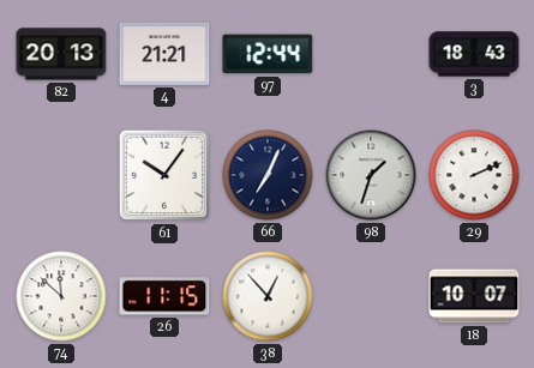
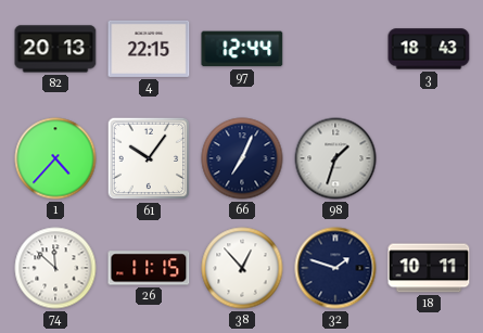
4: 21:21 -> 22:15
1: none -> 4:37
29: 2:11 -> none
32: none -> 1:48
18: 10:07 -> 10:11
